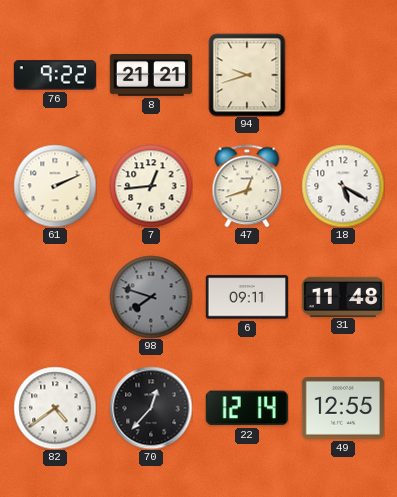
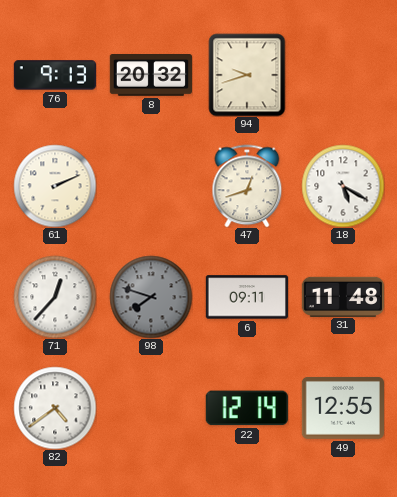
76: 9:22 -> 9:13
8: 21:21 -> 20:32
7: 12:44 -> none
71: none -> 12:37
70: 12:37 -> none
